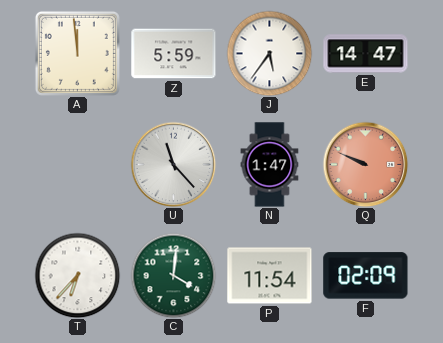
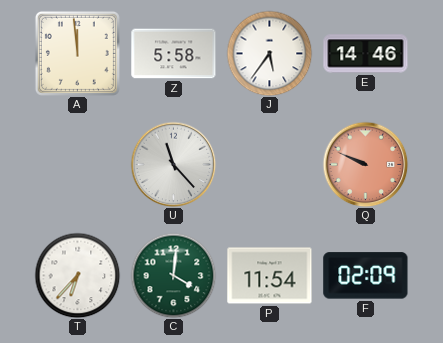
Z: 5:59 -> 5:58
E: 14:47 -> 14:46
N: 1:47 -> none
